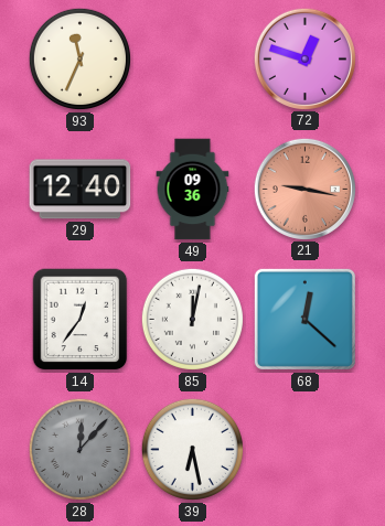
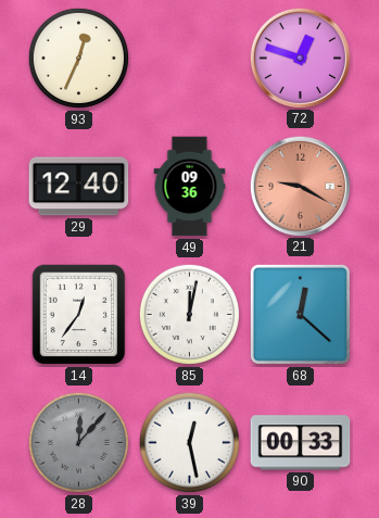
93: 11:34 -> 12:34
21: 9:17 -> 9:20
39: 6:28 -> 12:28
90: none -> 00:33
